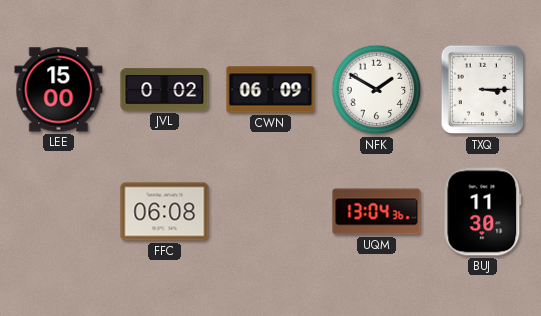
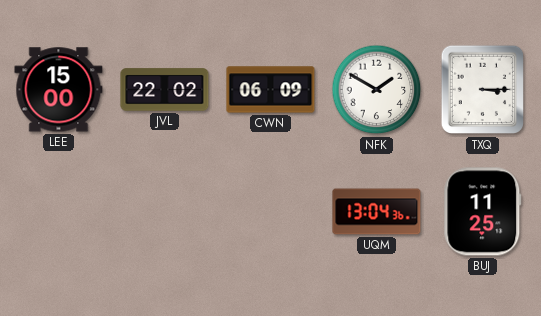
JVL: 0:02 -> 22:02
FFC: 06:08 -> none
BUJ: 11:30 -> 11:25
